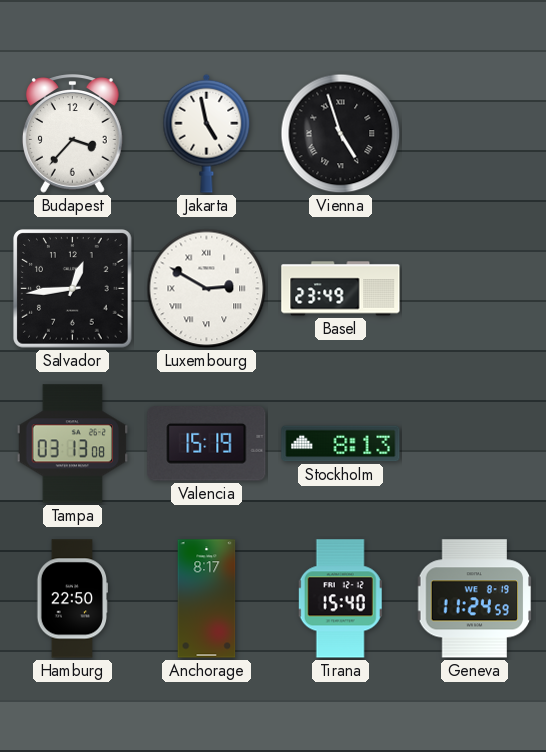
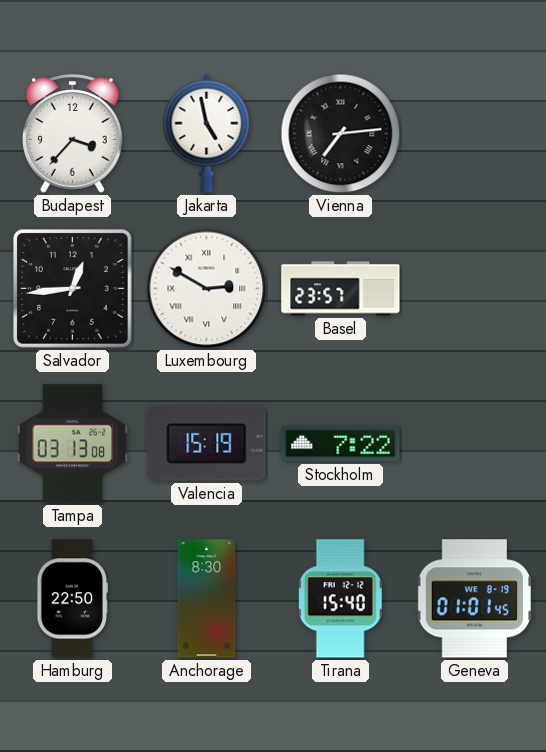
Vienna: 4:57 -> 7:14
Basel: 23:49 -> 23:57
Stockholm: 8:13 -> 7:22
Anchorage: 8:17 -> 8:30
Geneva: 11:24 -> 01:01
